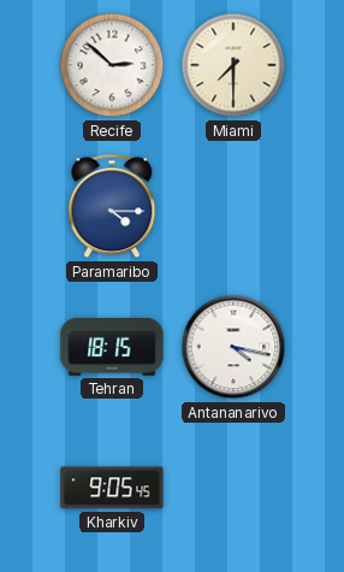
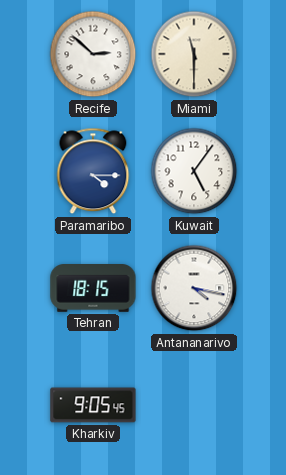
Miami: 7:30 -> 11:30
Kuwait: none -> 5:06
